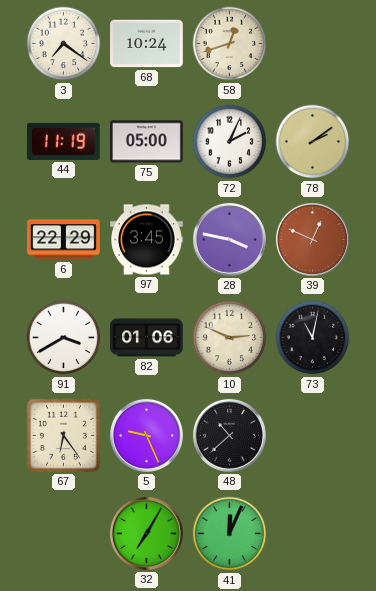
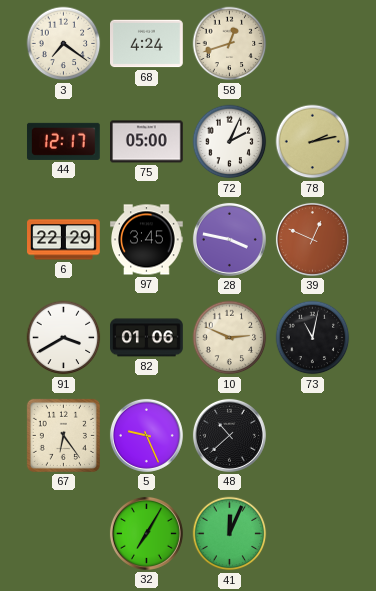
68: 10:24 -> 4:24
44: 11:19 -> 12:17
78: 2:09 -> 2:13
